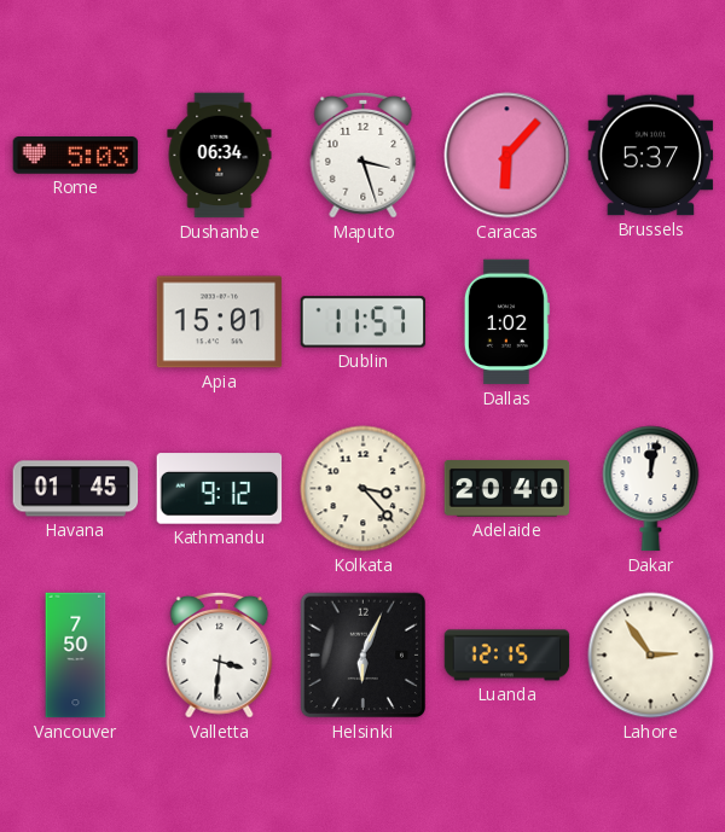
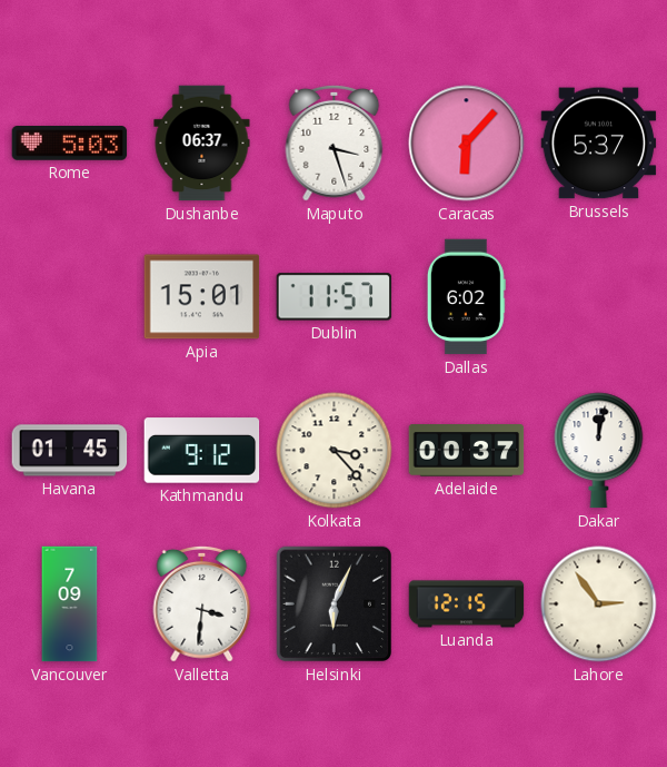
Dushanbe: 06:34 -> 06:37
Dallas: 1:02 -> 6:02
Adelaide: 20:40 -> 00:37
Vancouver: 7:50 -> 7:09
